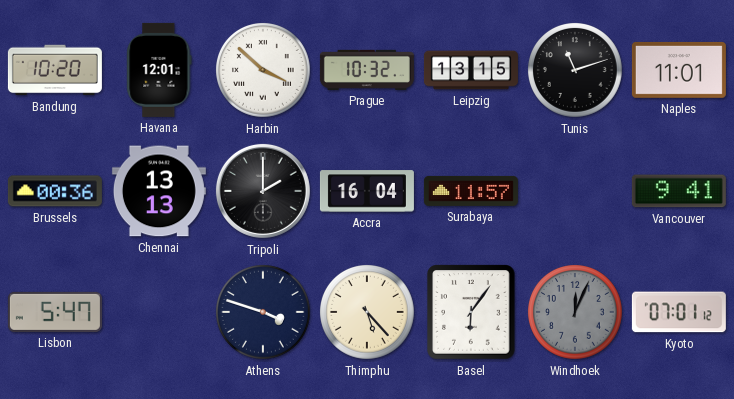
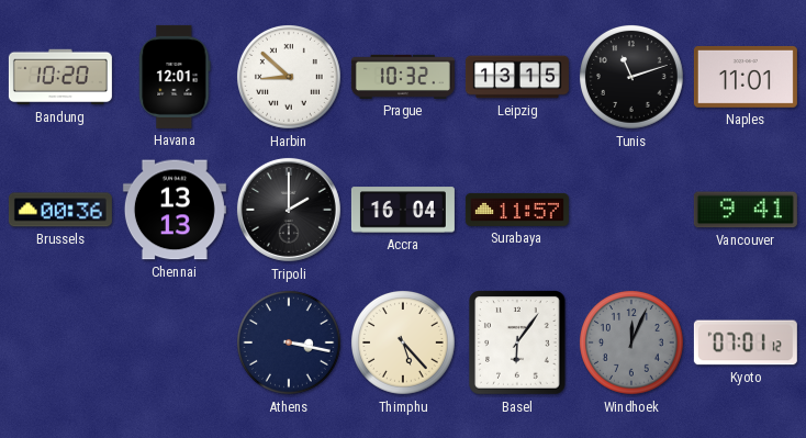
Harbin: 3:52 -> 8:52
Lisbon: 5:47 -> none
Athens: 3:48 -> 3:17
